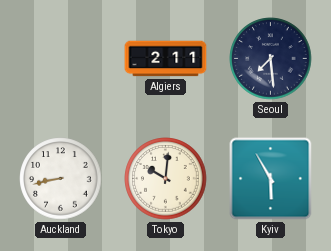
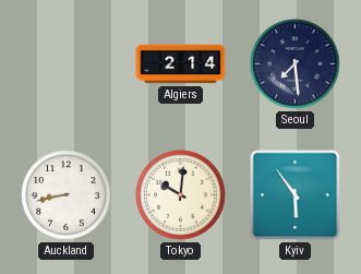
Algiers: 2:11 -> 2:14
Kyiv: 5:55 -> 5:54
